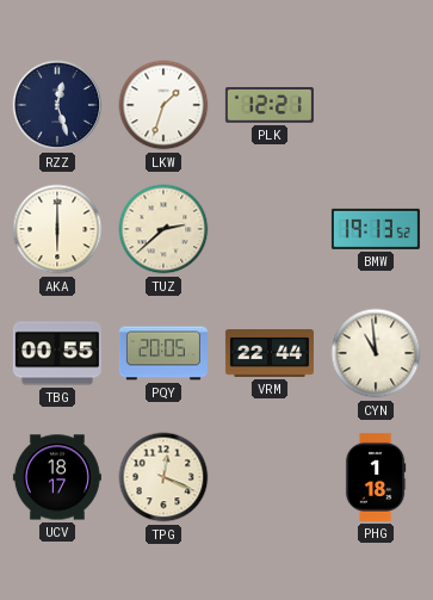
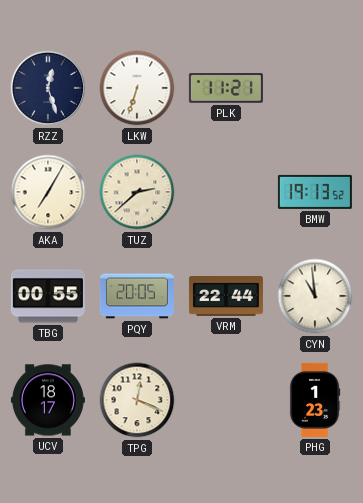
LKW: 1:33 -> 6:33
PLK: 12:21 -> 11:21
AKA: 6:00 -> 7:05
PHG: 1:18 -> 1:23
